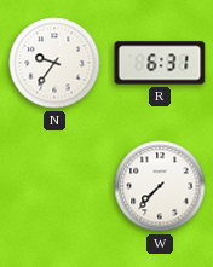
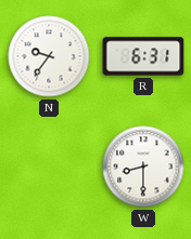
W: 7:37 -> 8:30
